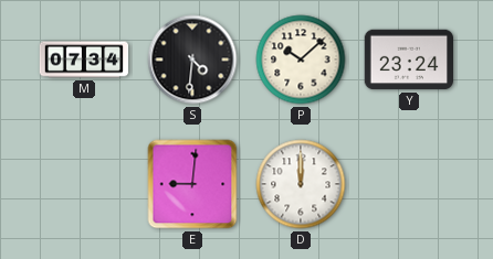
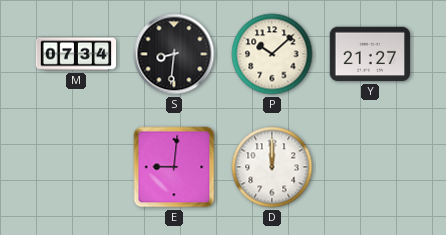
S: 4:31 -> 8:31
Y: 23:24 -> 21:27
